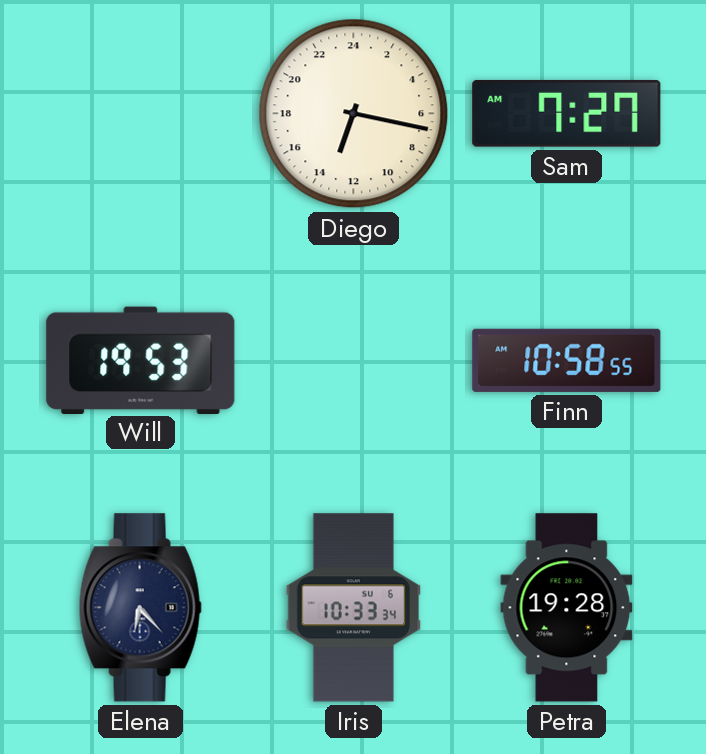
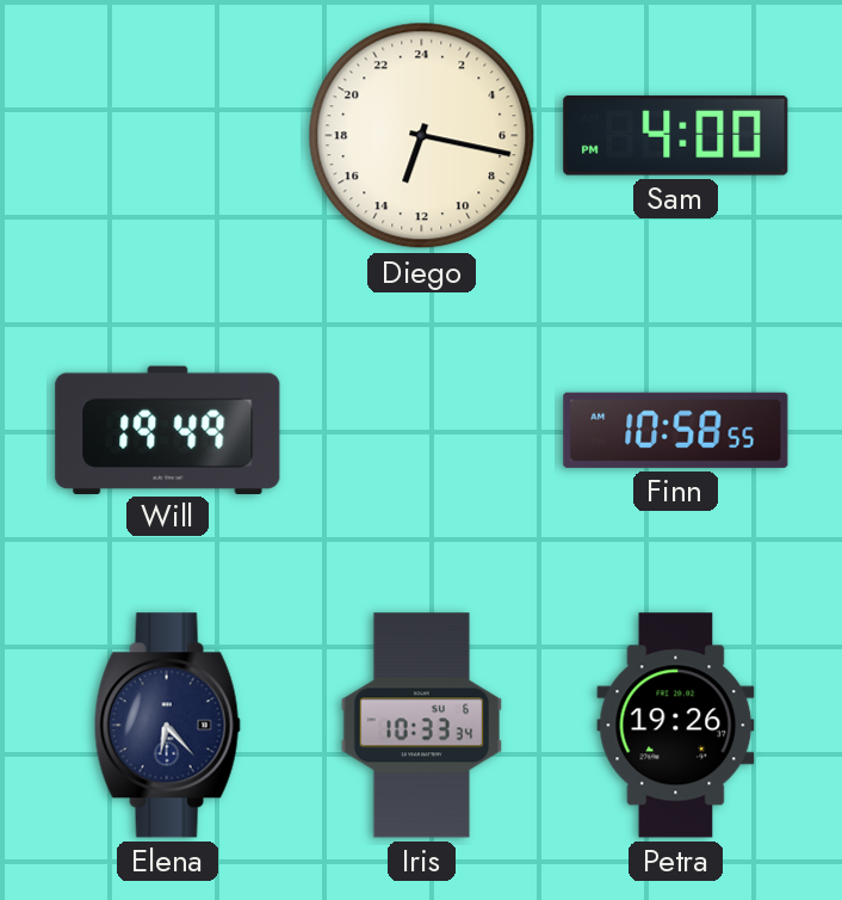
Sam: 7:27 -> 4:00
Will: 19:53 -> 19:49
Petra: 19:28 -> 19:26
